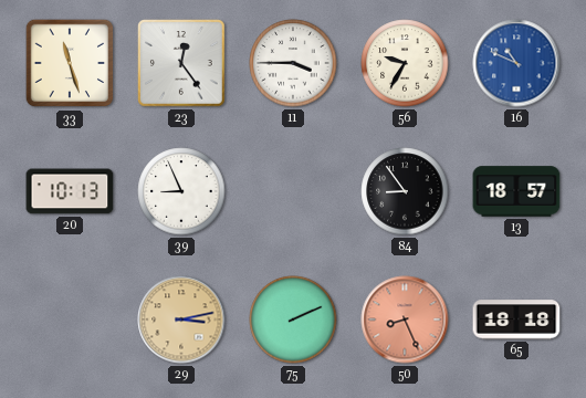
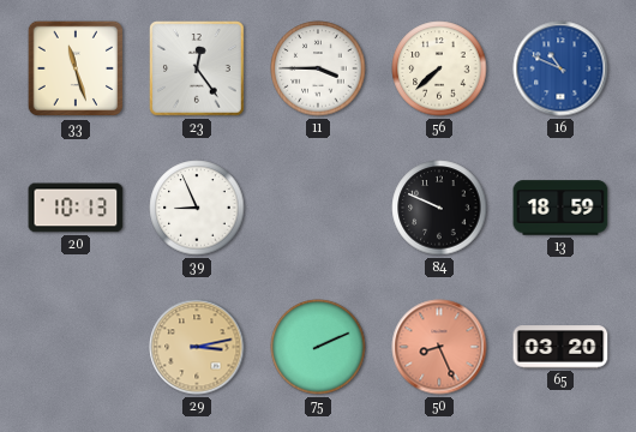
56: 9:35 -> 7:38
84: 8:54 -> 9:49
13: 18:57 -> 18:59
65: 18:18 -> 03:20
